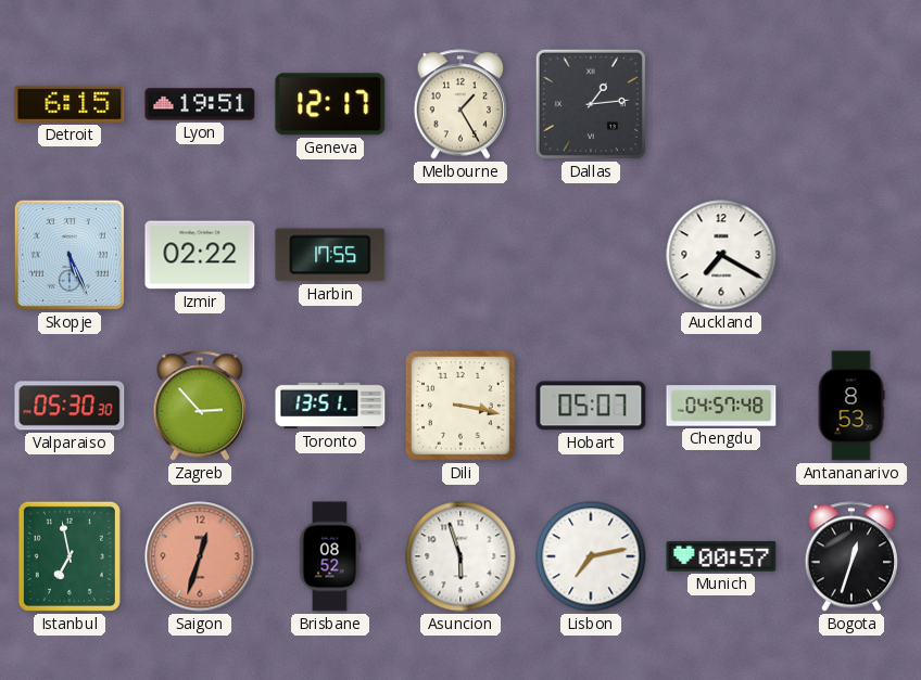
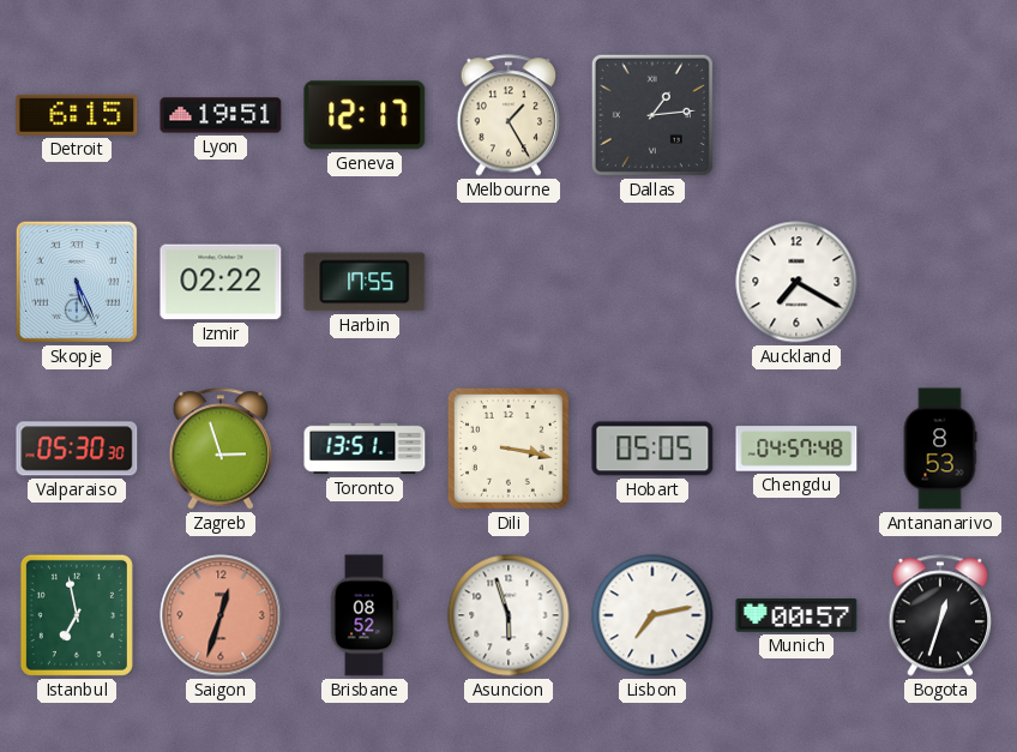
Zagreb: 2:53 -> 2:57
Hobart: 05:07 -> 05:05
